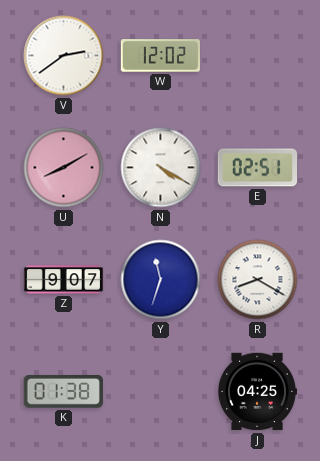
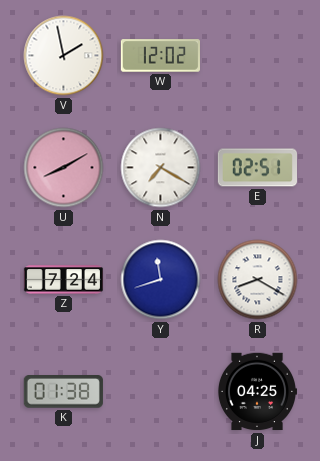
V: 2:39 -> 1:58
N: 4:20 -> 7:20
Z: 9:07 -> 7:24
Y: 11:33 -> 11:42
